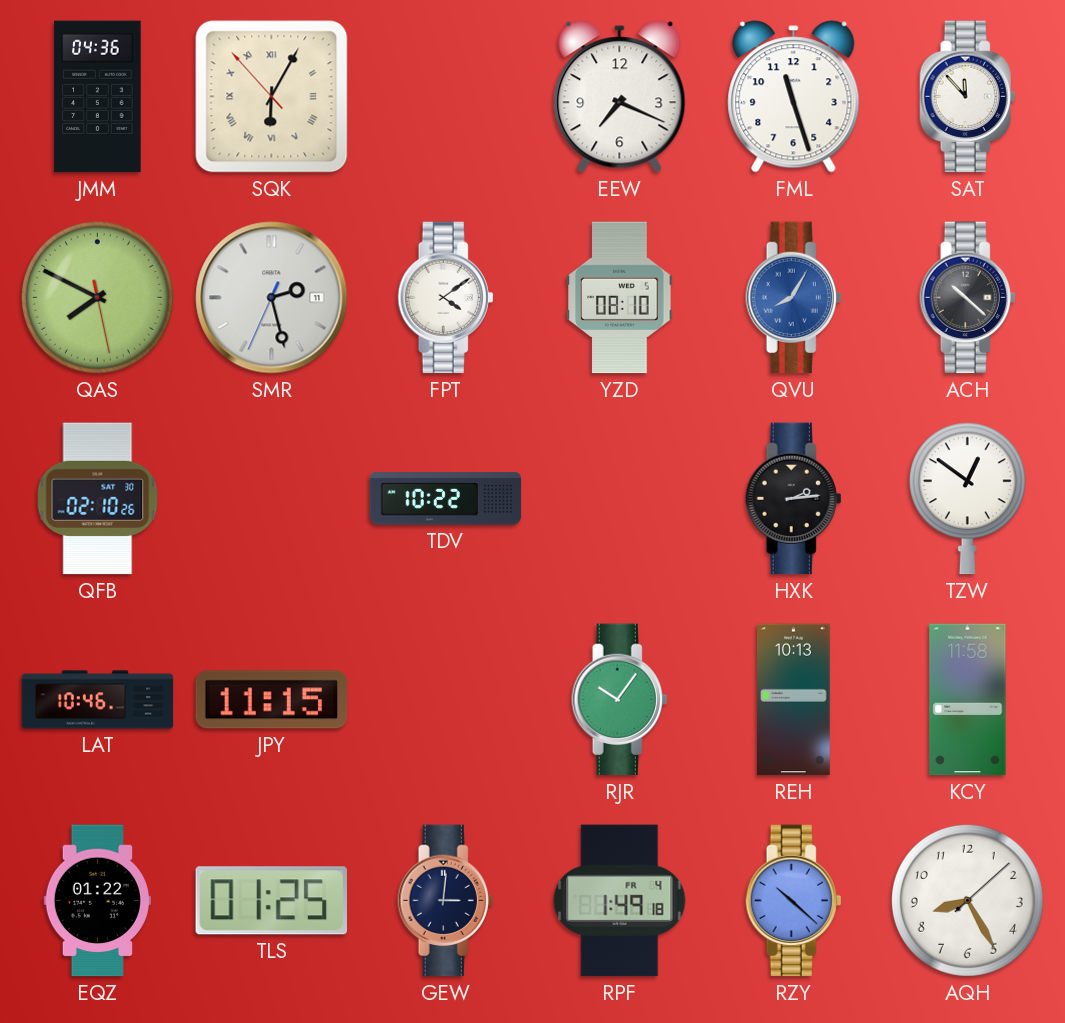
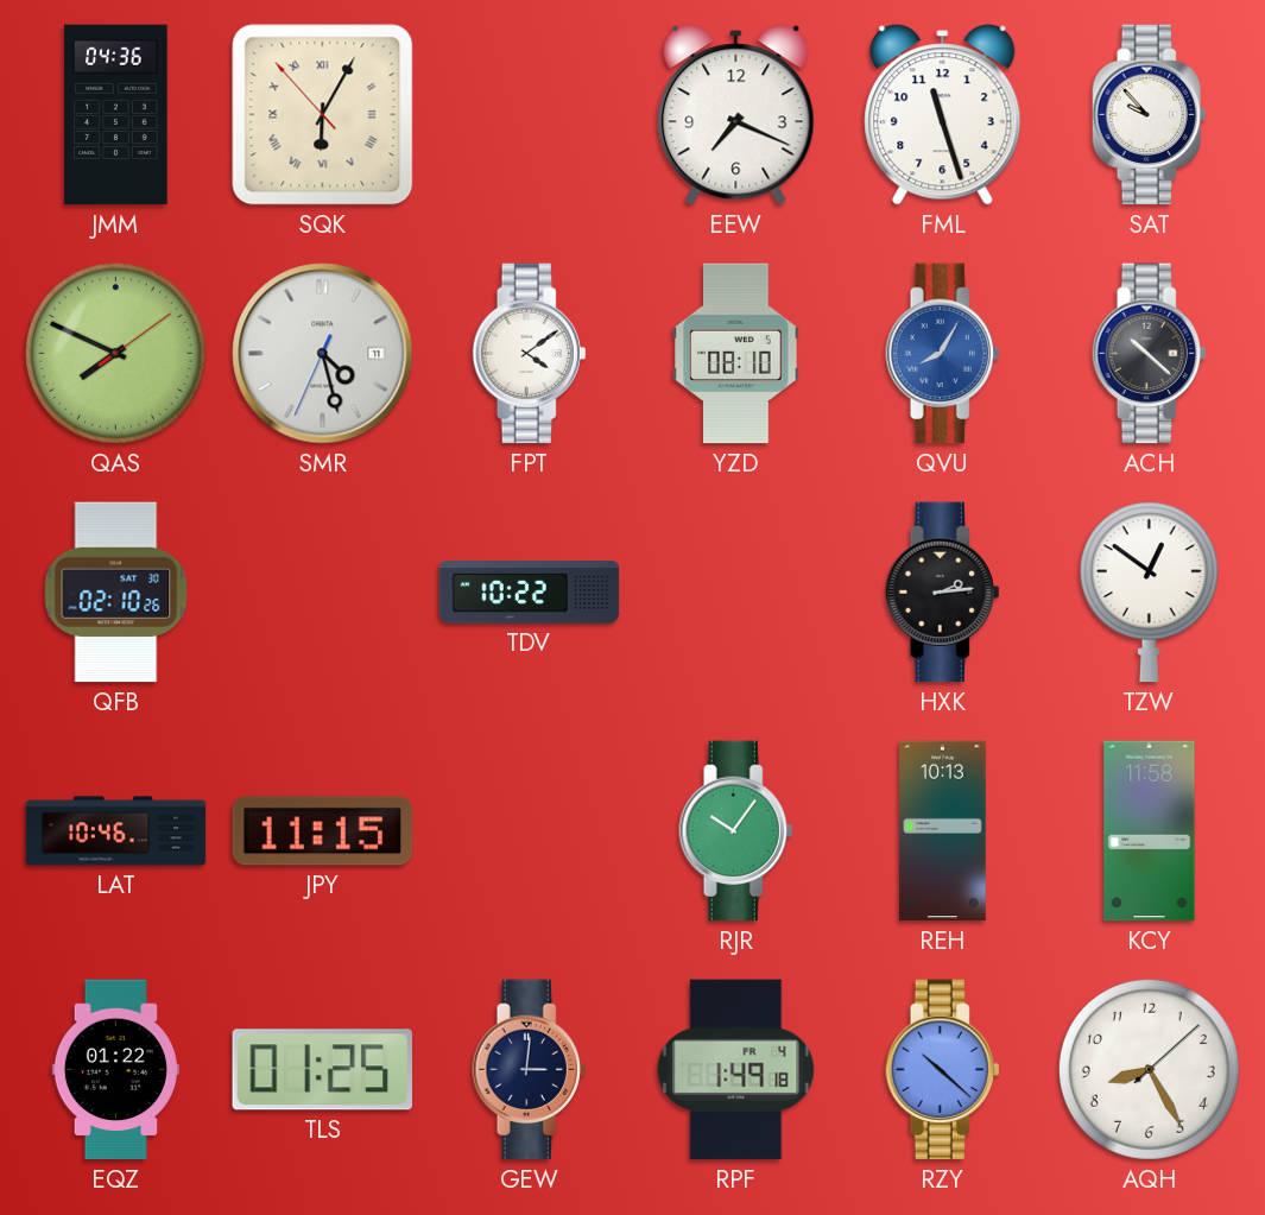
SAT: 11:53 -> 9:53
QAS: 7:49:28 -> 7:49:09
SMR: 2:27 -> 4:27
